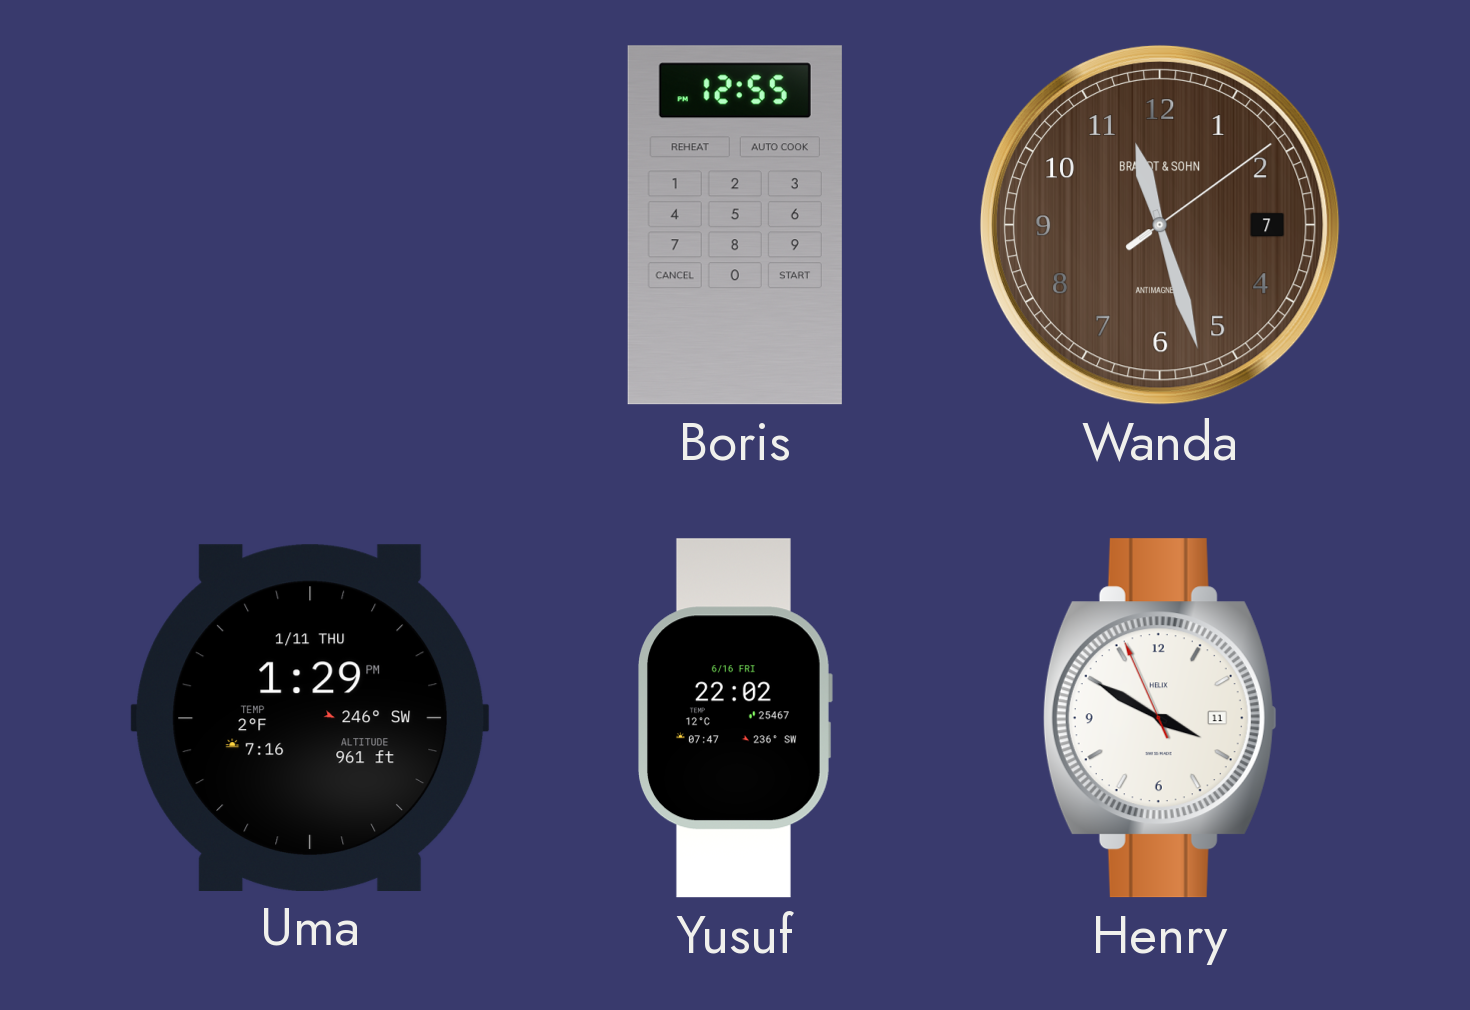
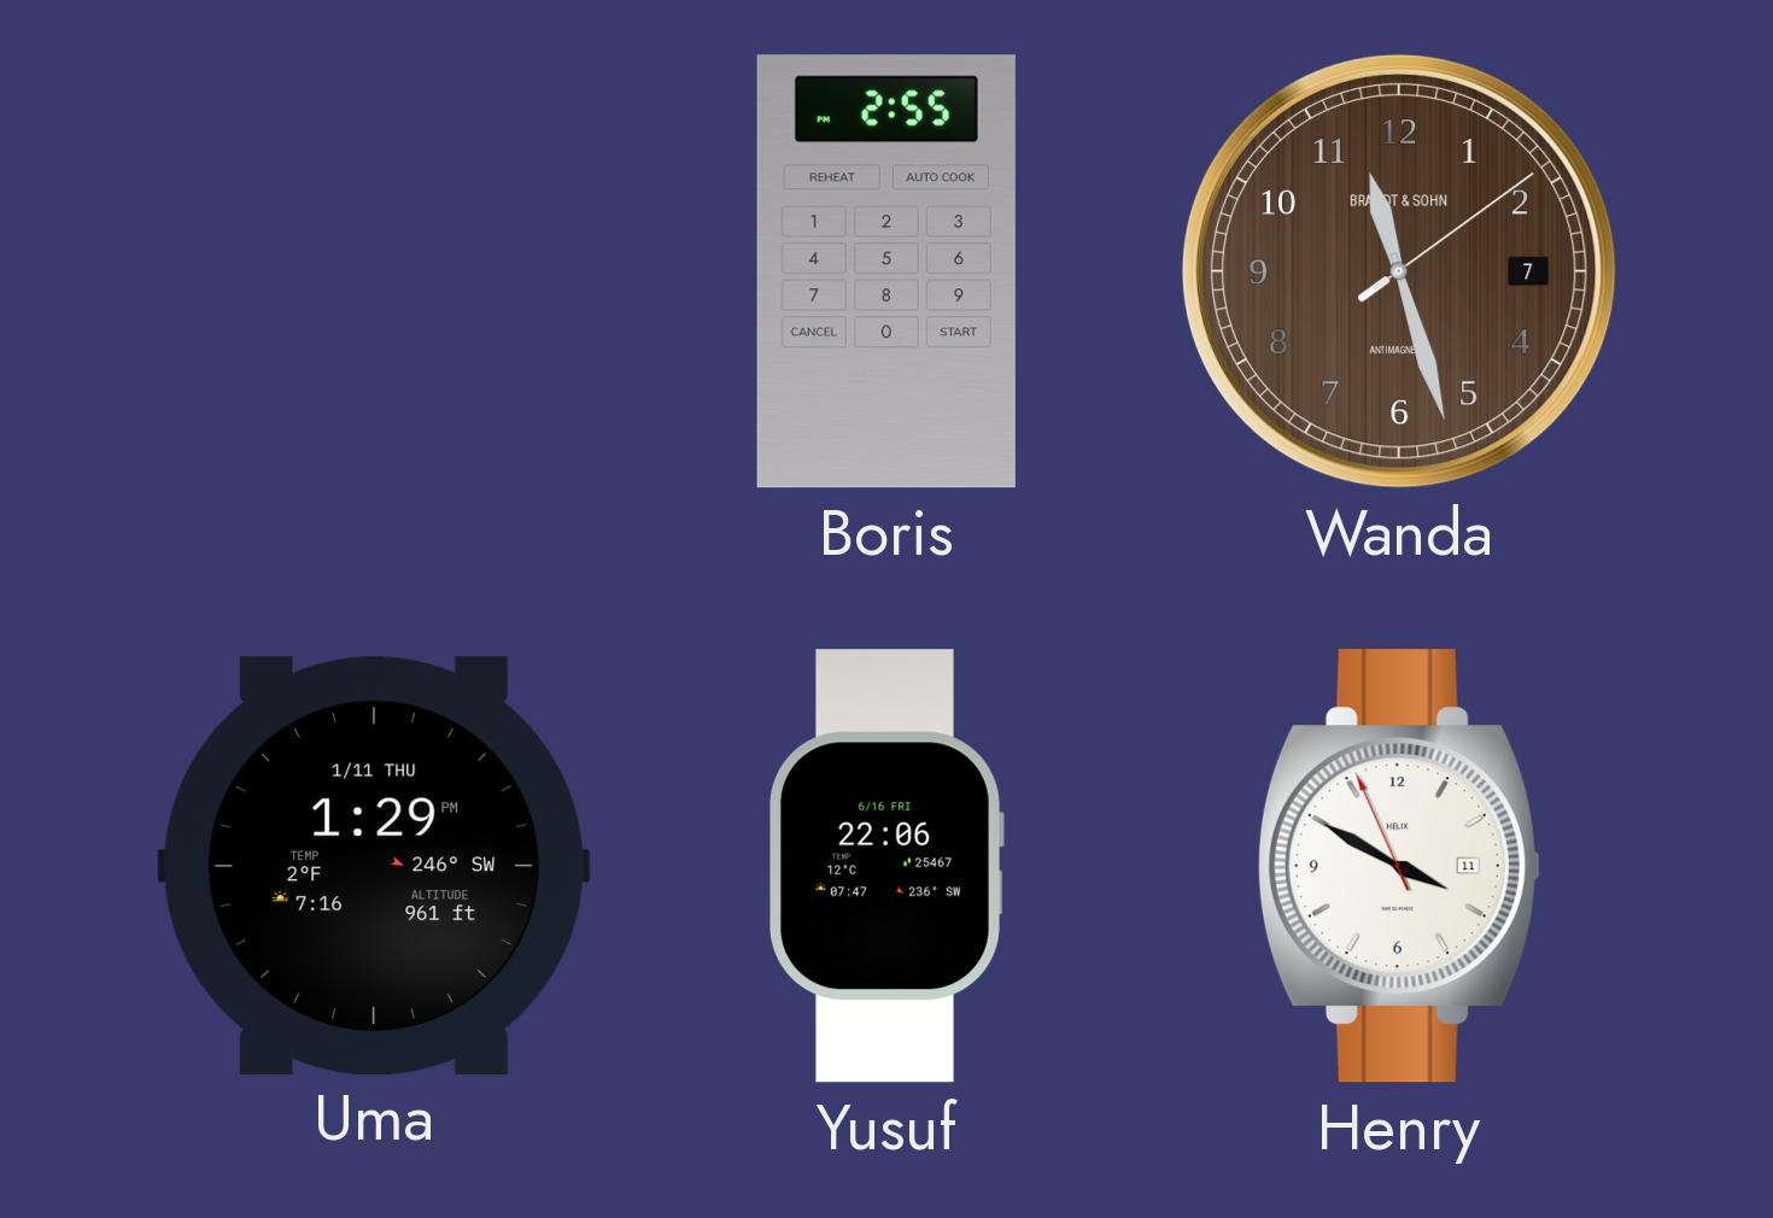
Boris: 12:55 -> 2:55
Yusuf: 22:02 -> 22:06
